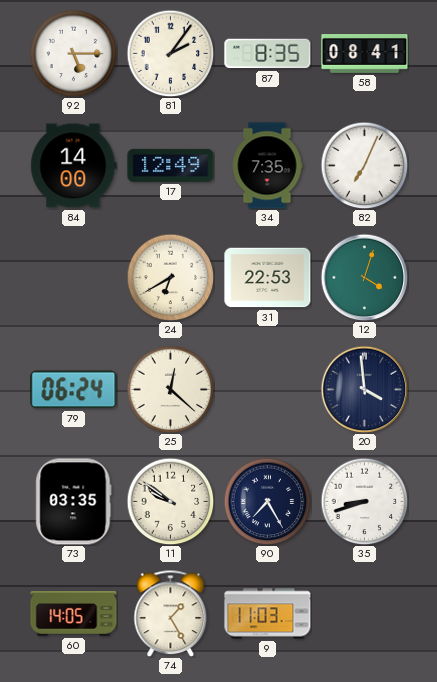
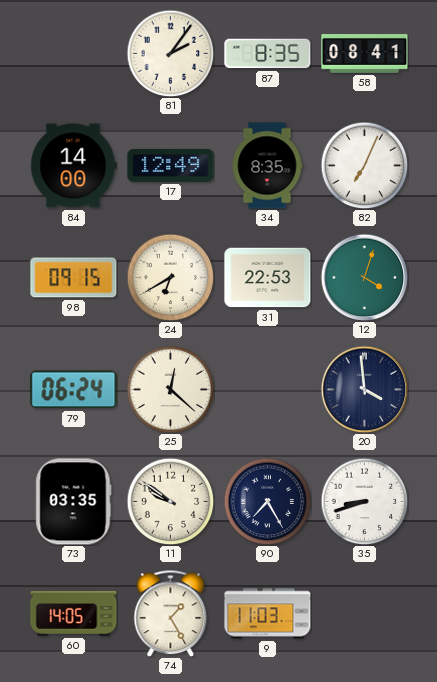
92: 5:15 -> none
34: 7:35 -> 8:35
98: none -> 09:15
